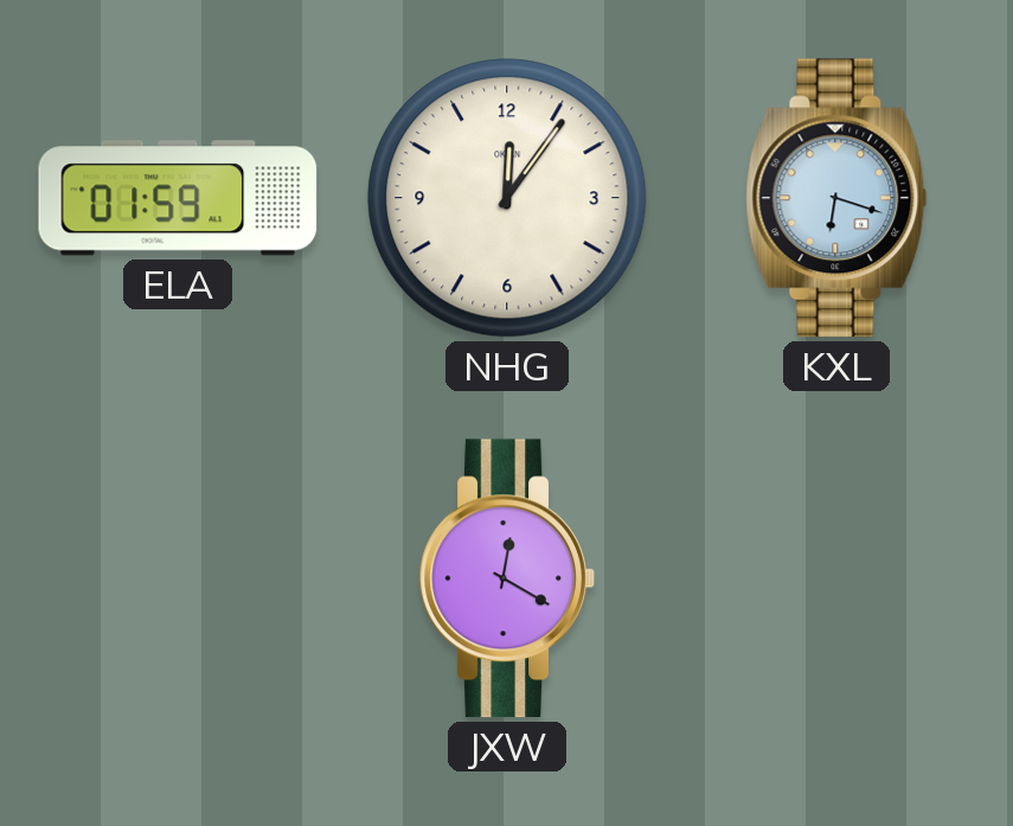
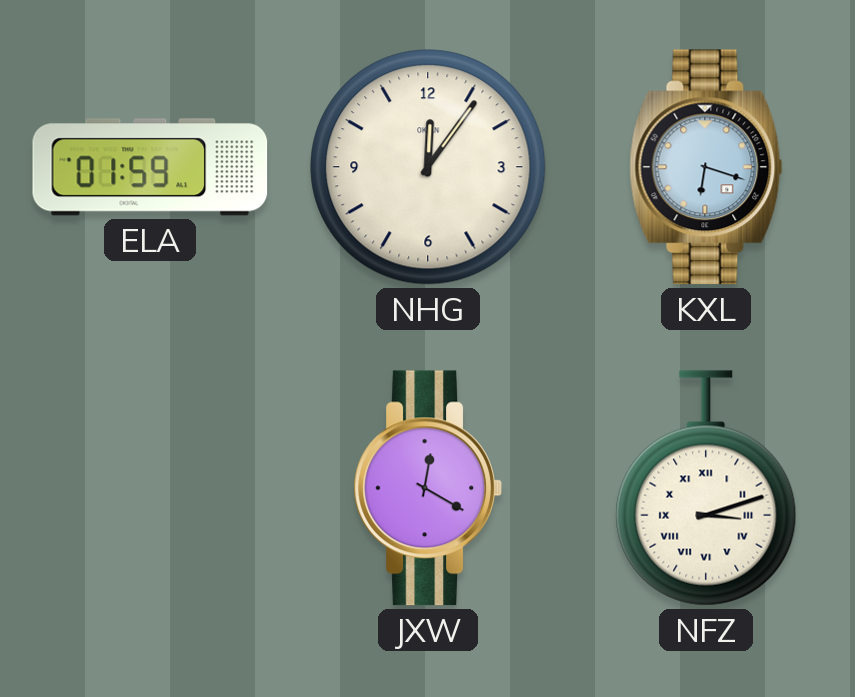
NFZ: none -> 3:12
